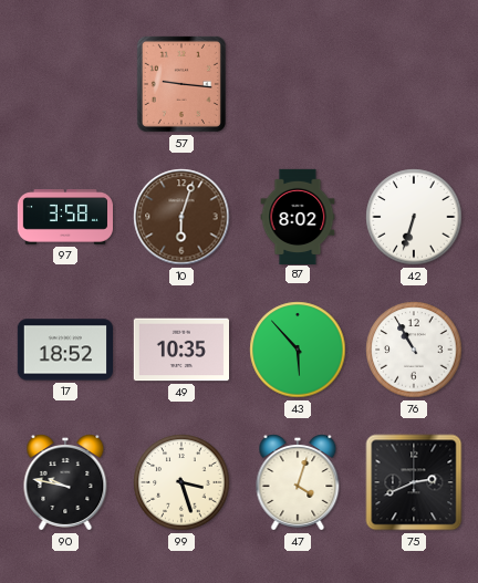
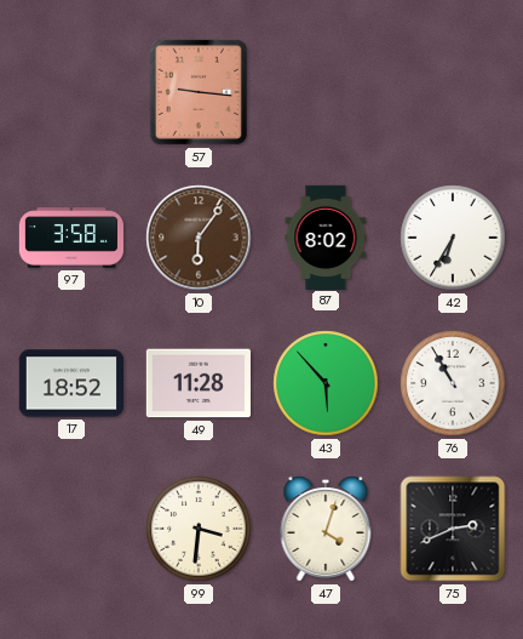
10: 6:03 -> 6:06
42: 6:33 -> 6:35
49: 10:35 -> 11:28
90: 9:47 -> none
99: 3:27 -> 3:31
